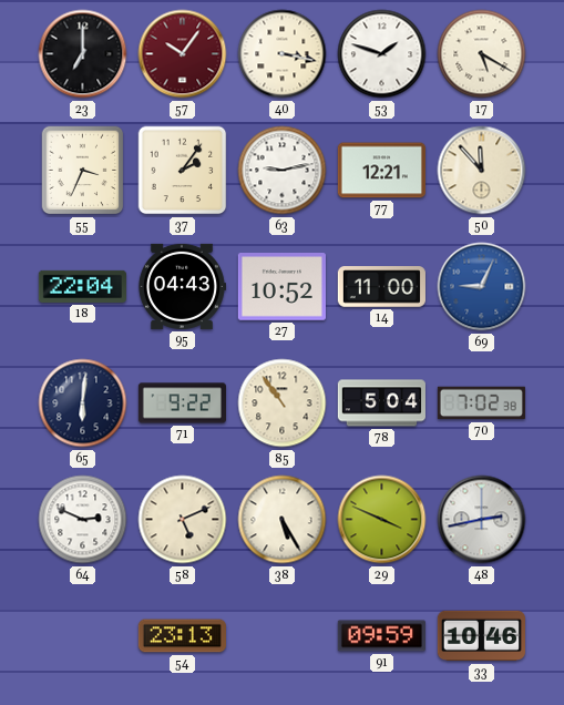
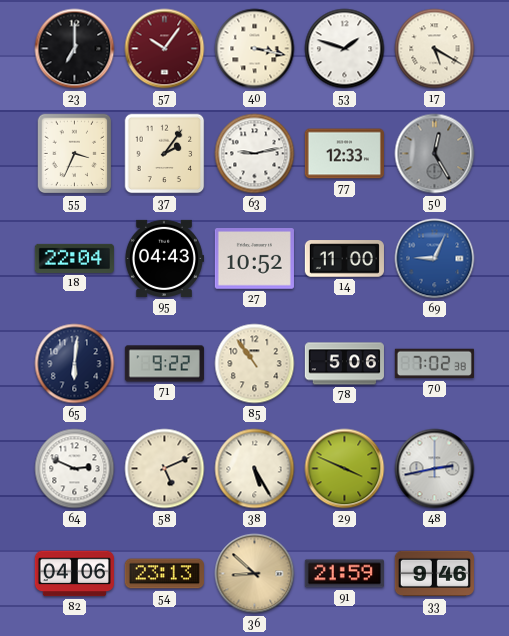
77: 12:21 -> 12:33
50: 11:53 -> 12:25
50 dial: cream -> grey
78: 5:04 -> 5:06
82: none -> 04:06
36: none -> 8:52
91: 09:59 -> 21:59
33: 10:46 -> 9:46
